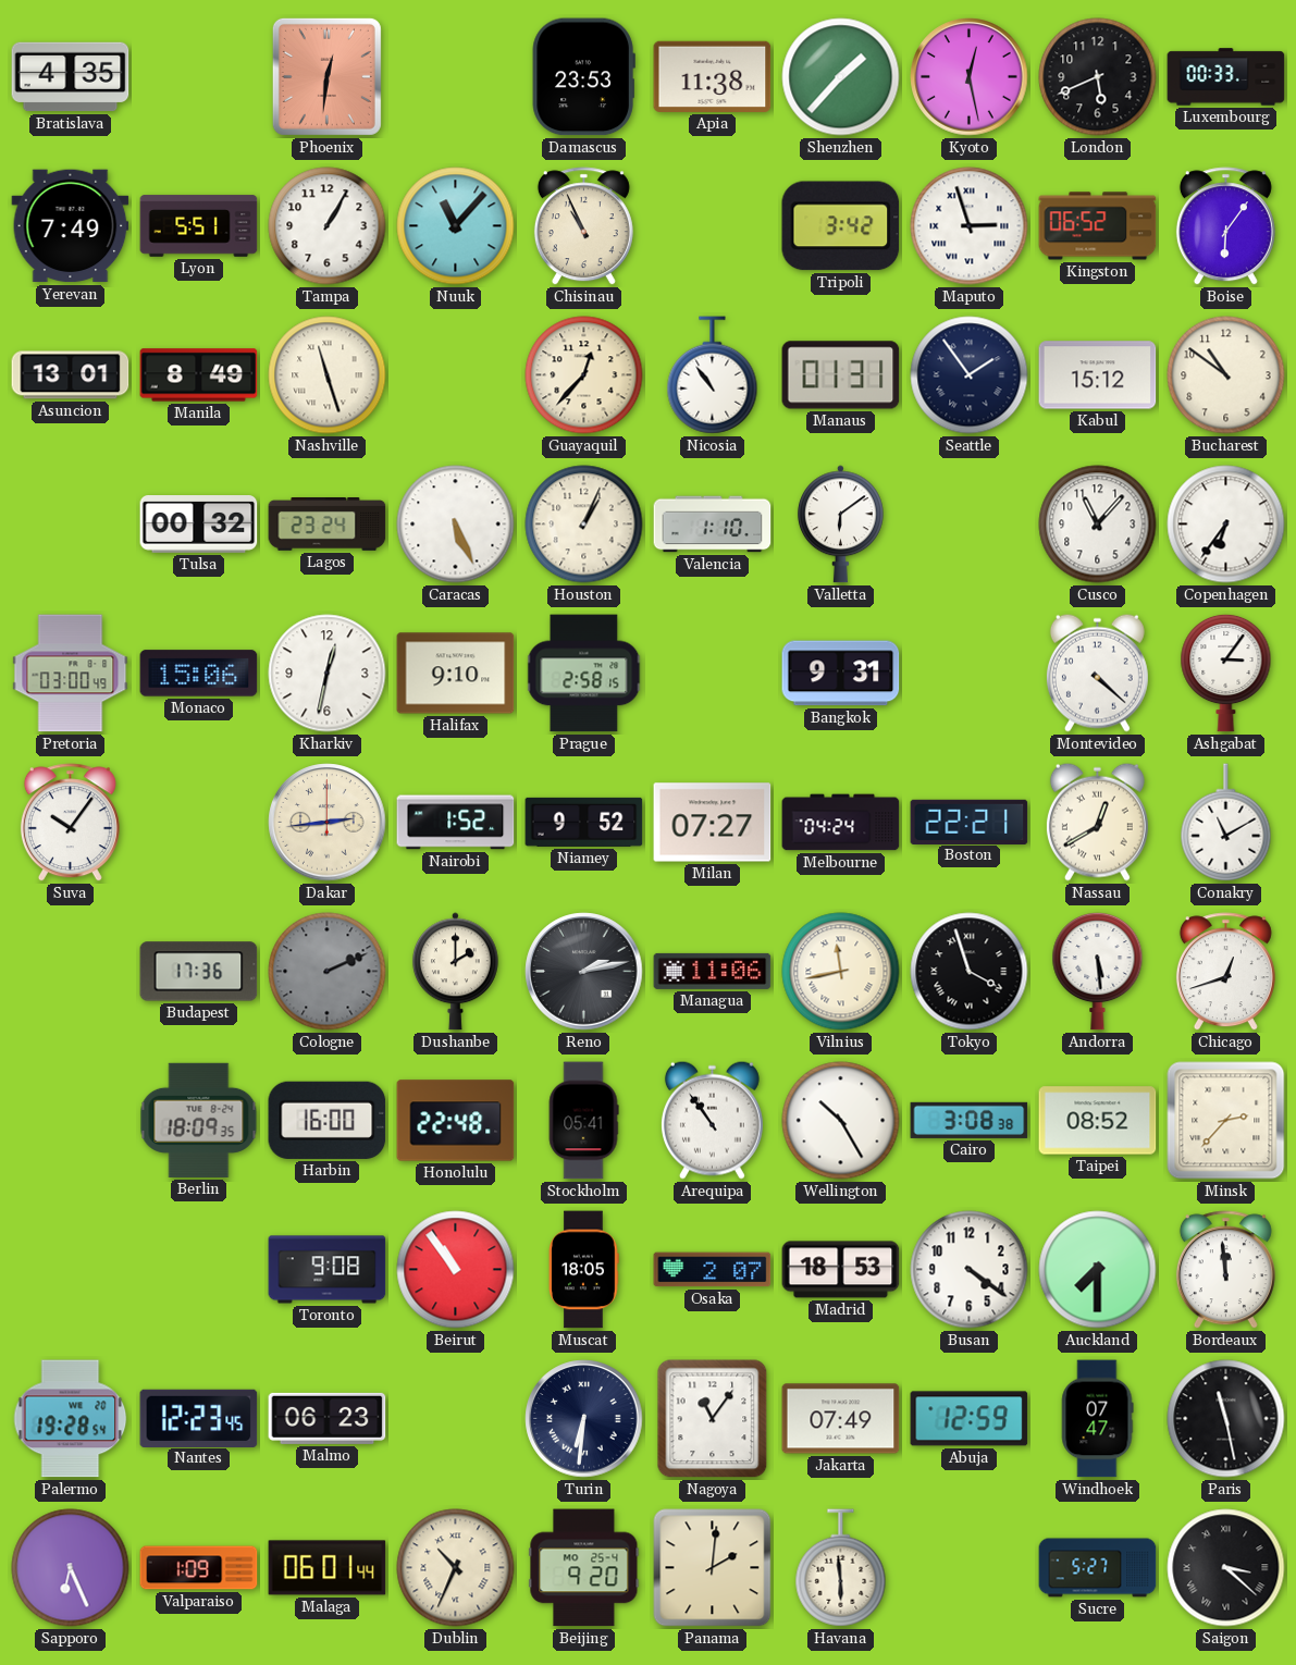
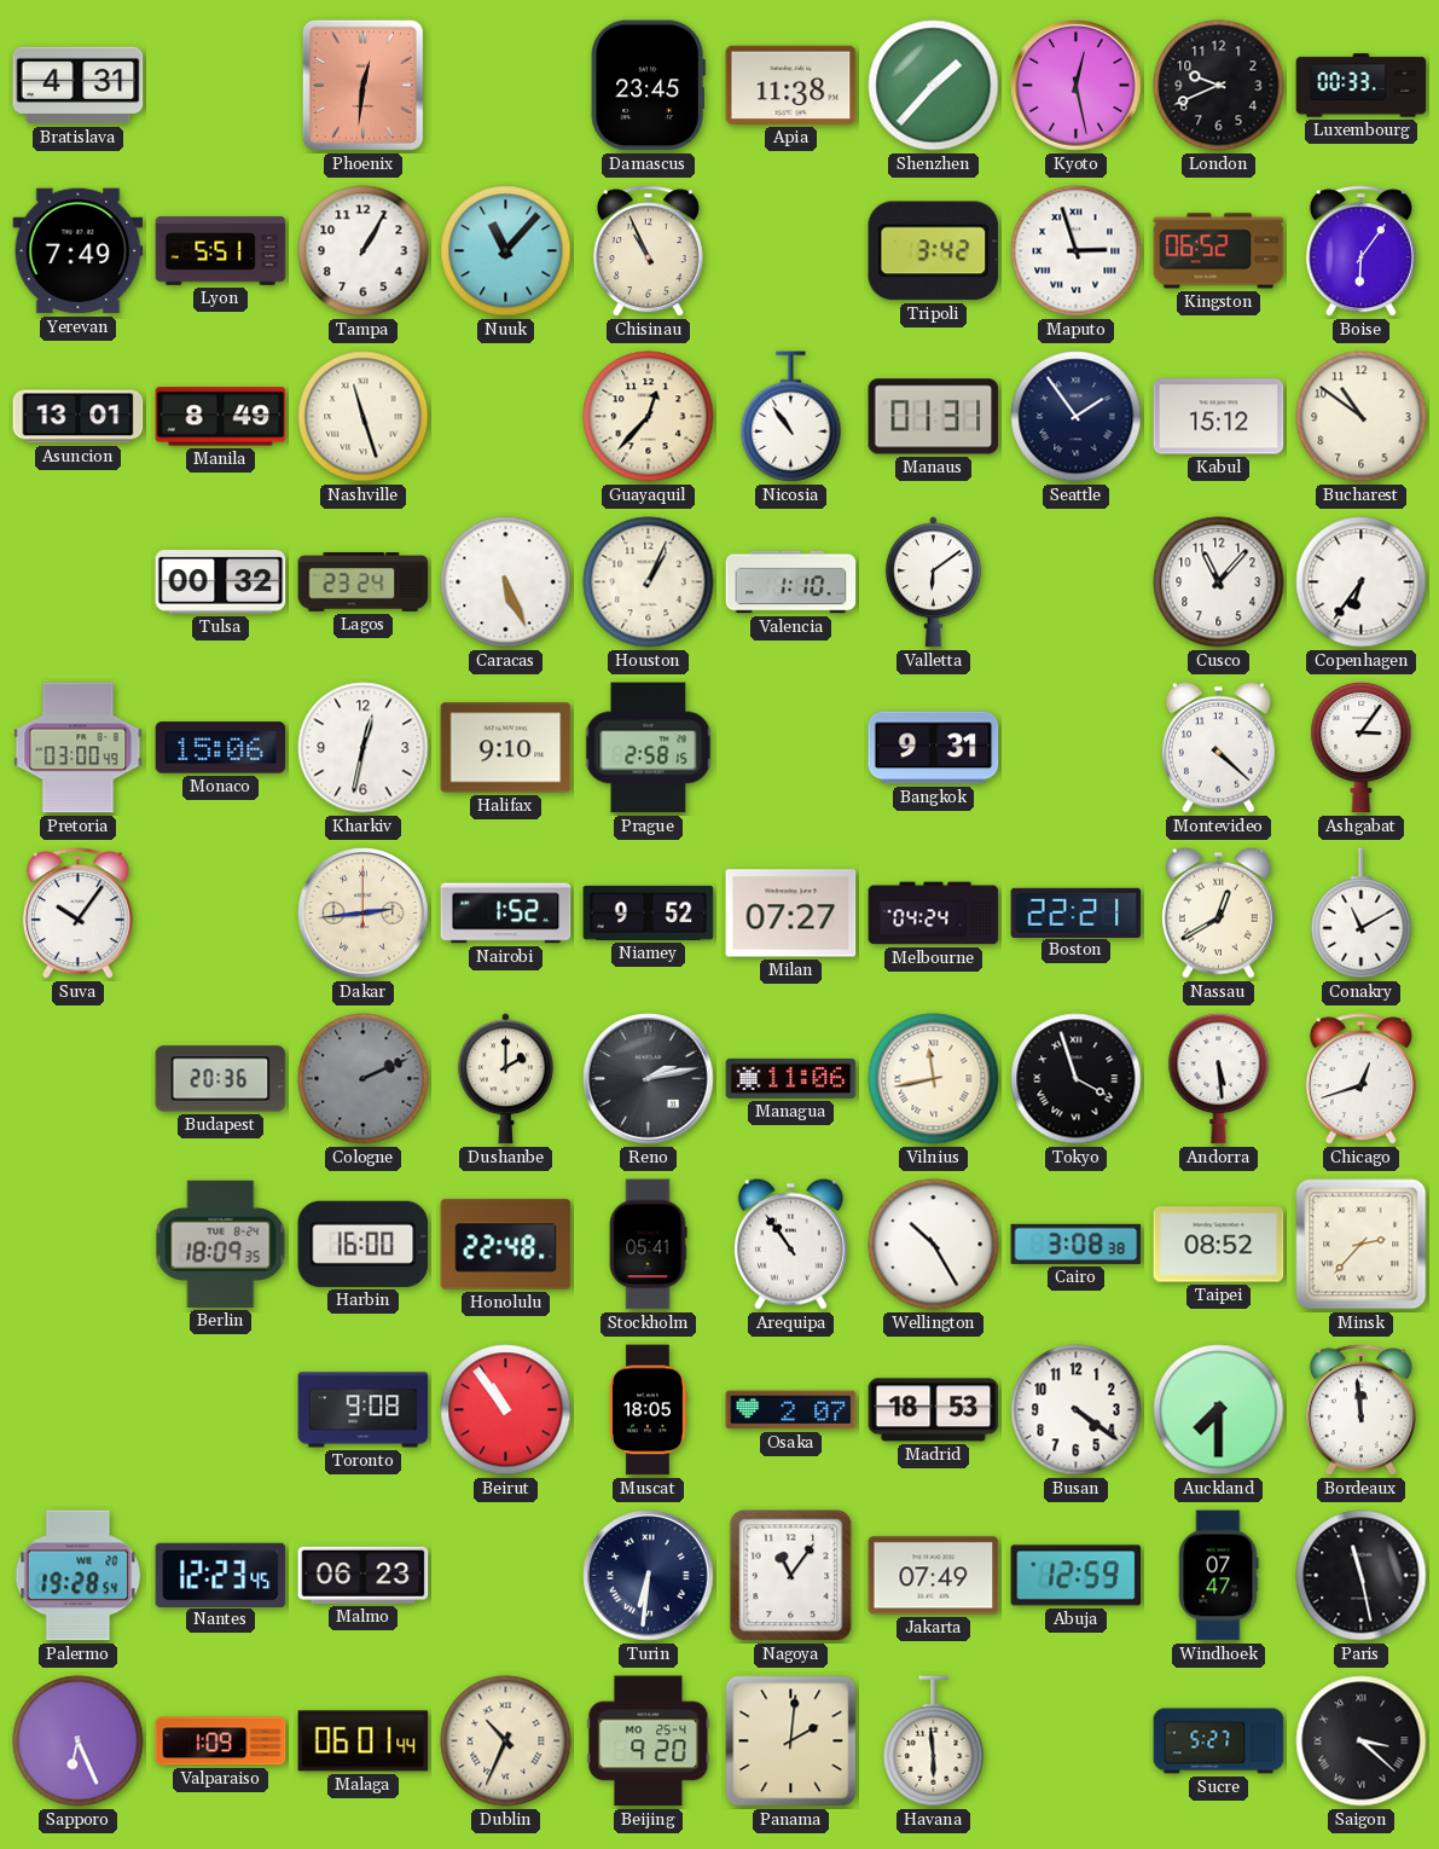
Bratislava: 4:35 -> 4:31
Damascus: 23:53 -> 23:45
London: 5:41 -> 9:41
Budapest: 17:36 -> 20:36
